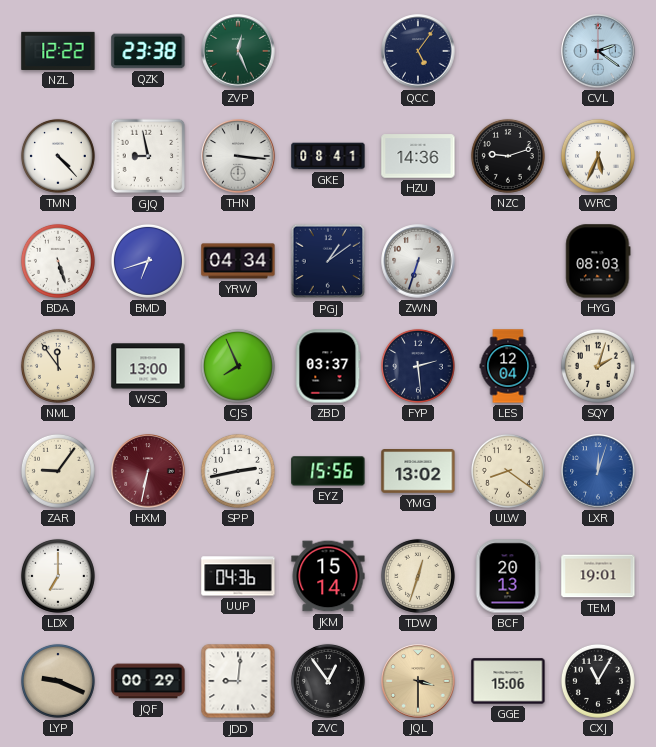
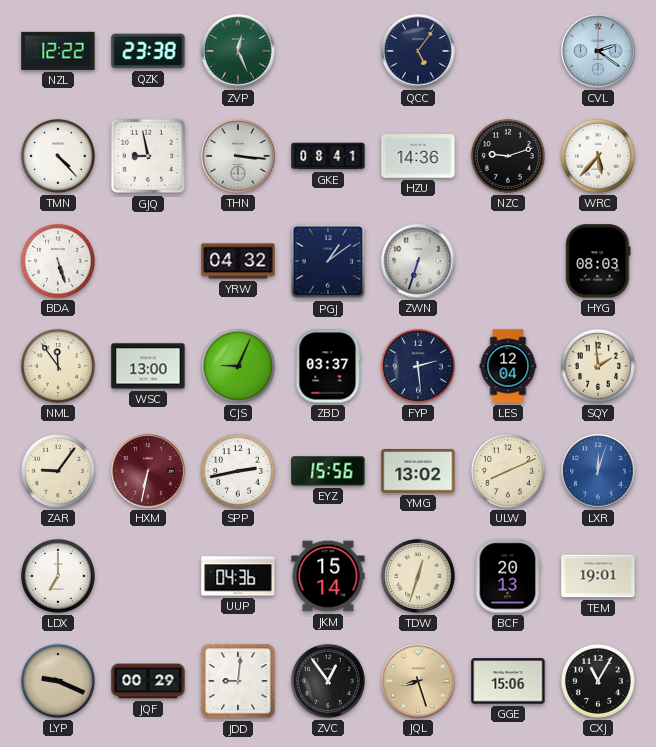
WRC: 5:34 -> 5:37
BMD: 6:42 -> none
YRW: 04:34 -> 04:32
CJS: 7:56 -> 9:04
SQY: 2:03 -> 1:59
ULW: 8:21 -> 8:11
JQL: 3:30 -> 8:27
